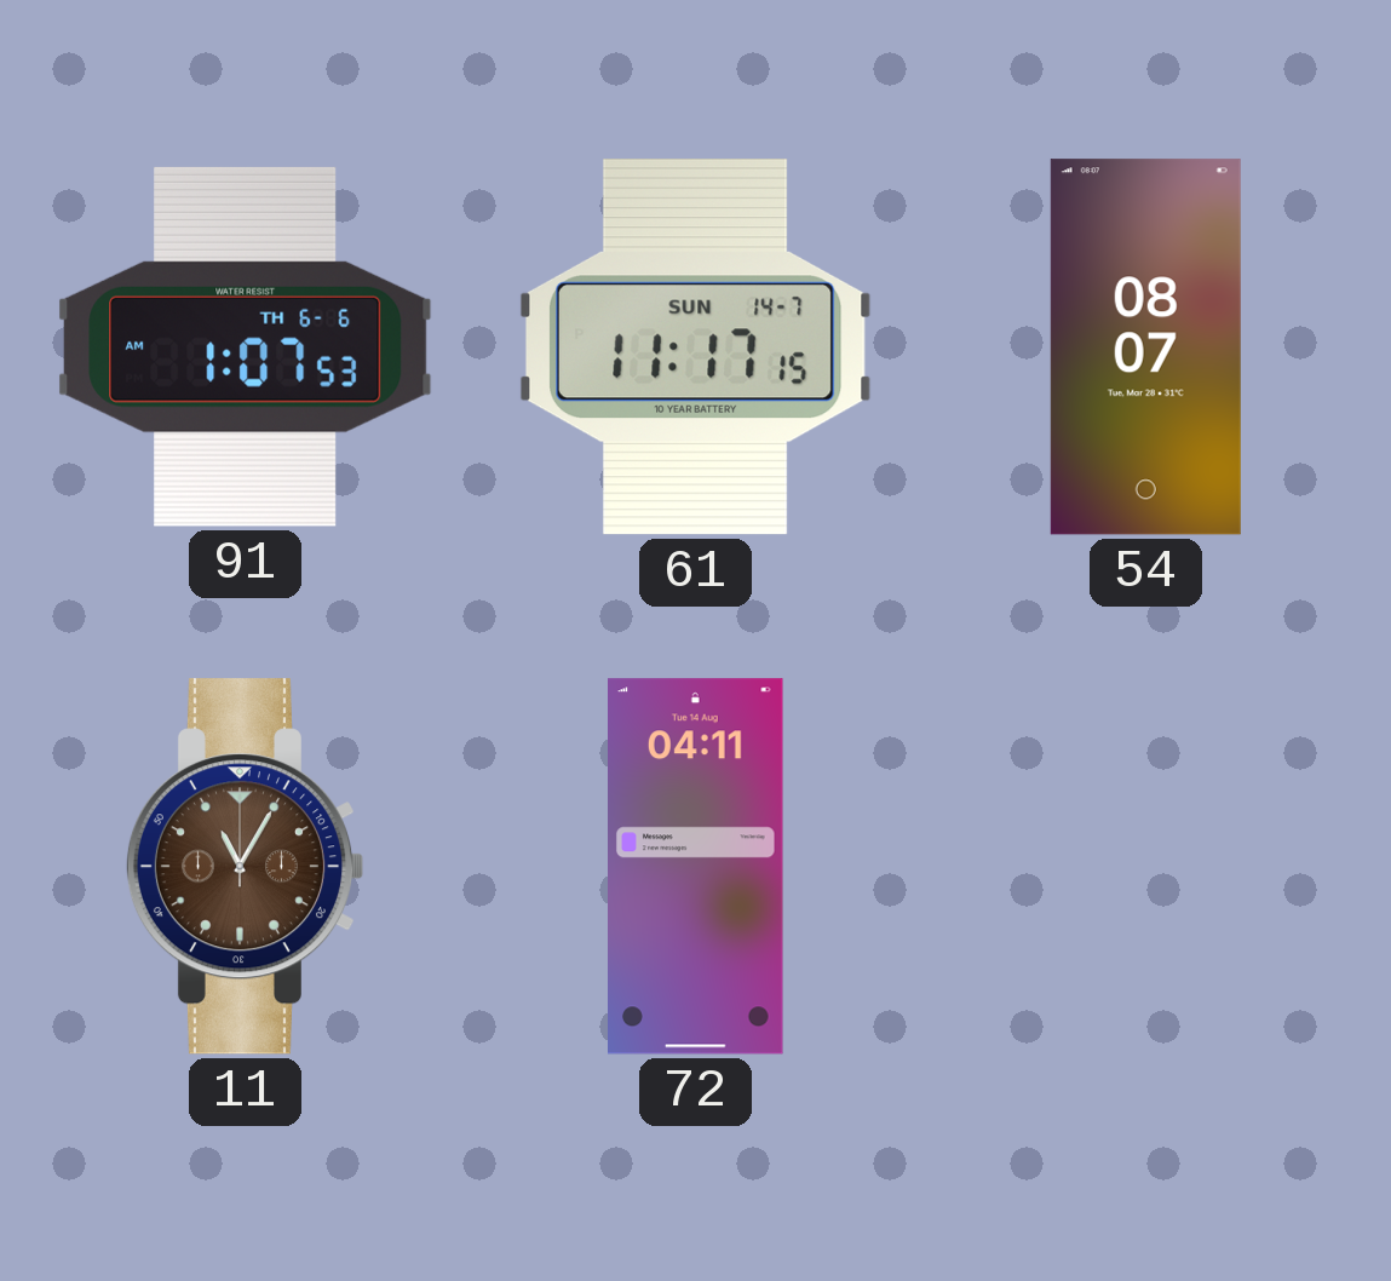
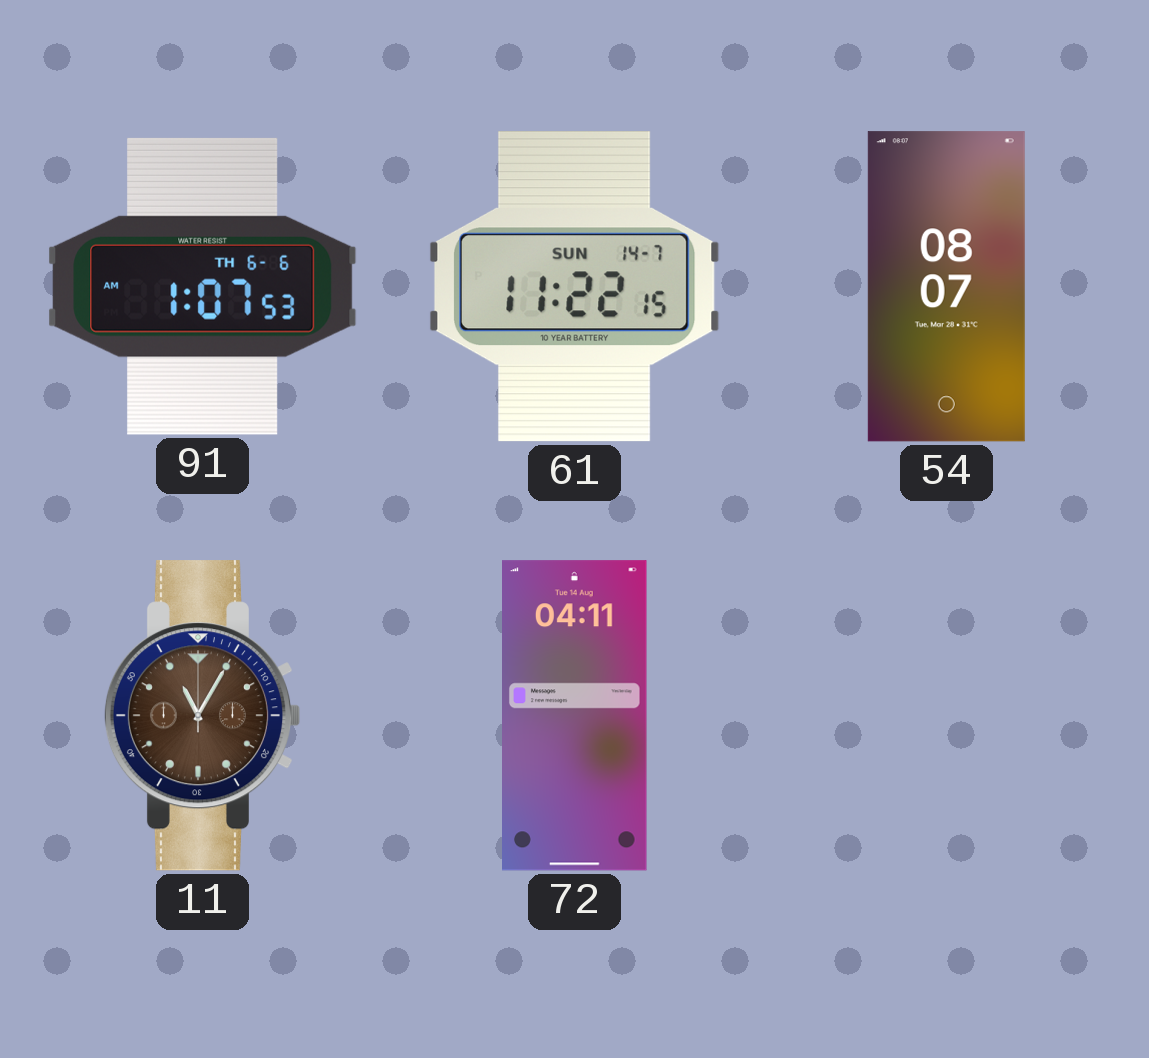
61: 11:17 -> 11:22
